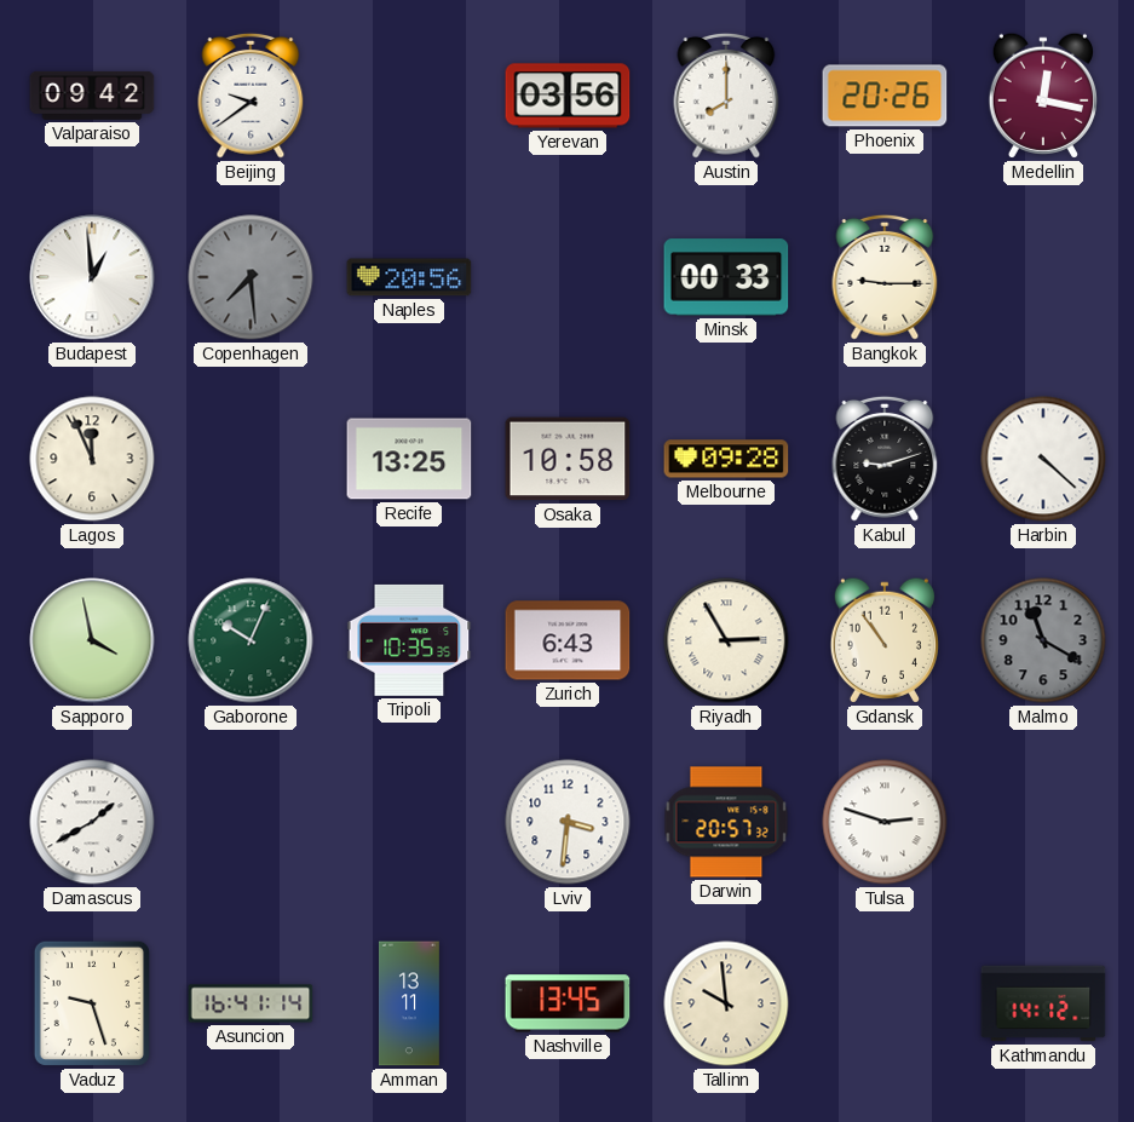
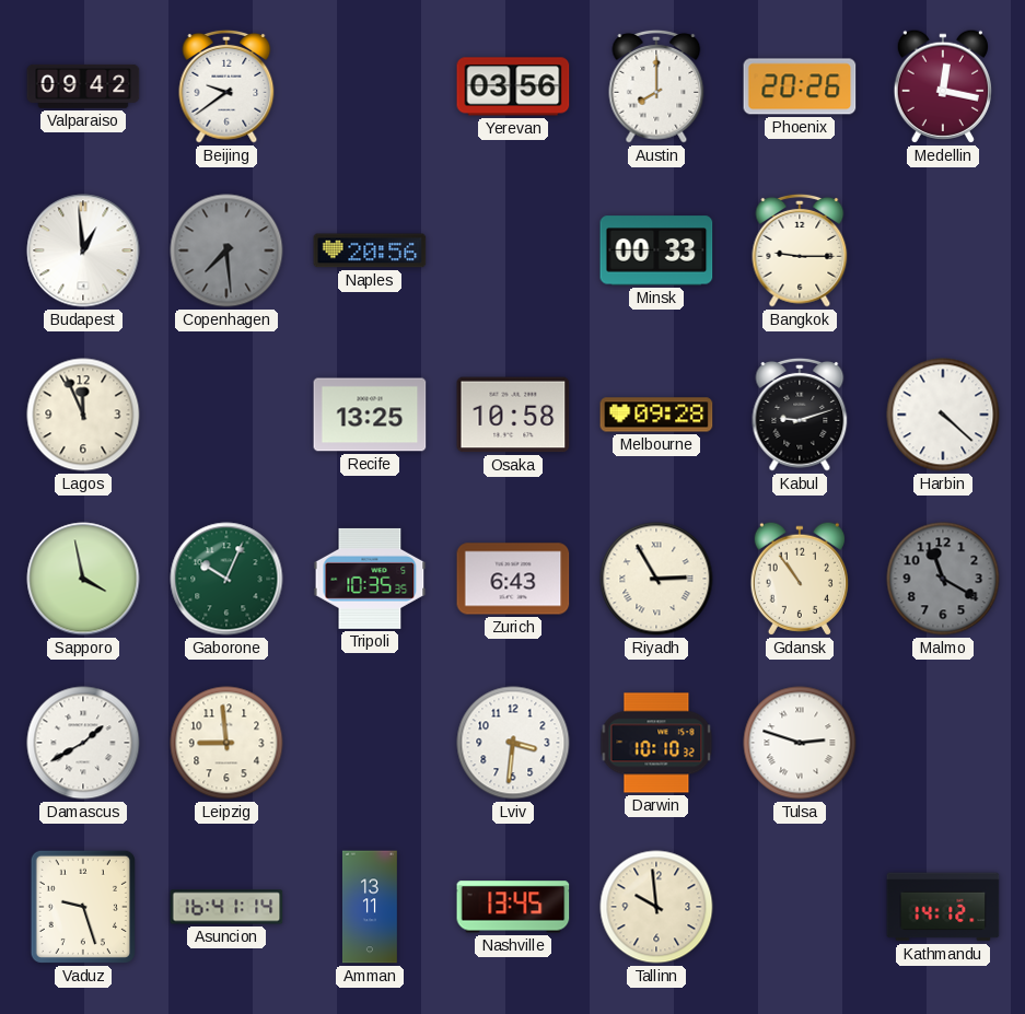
Leipzig: none -> 8:59
Darwin: 20:57 -> 10:10
